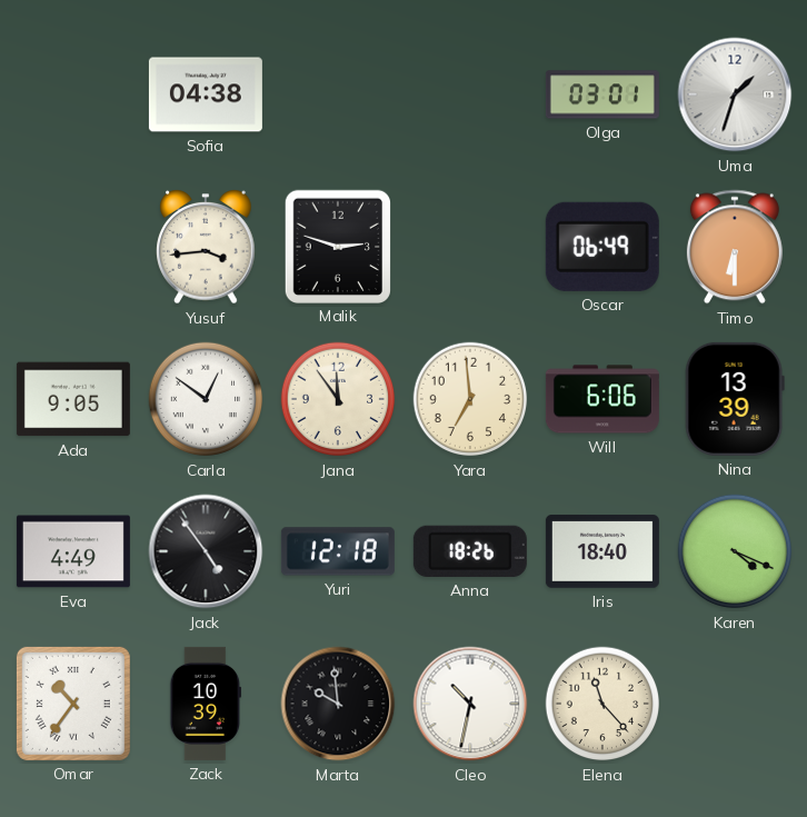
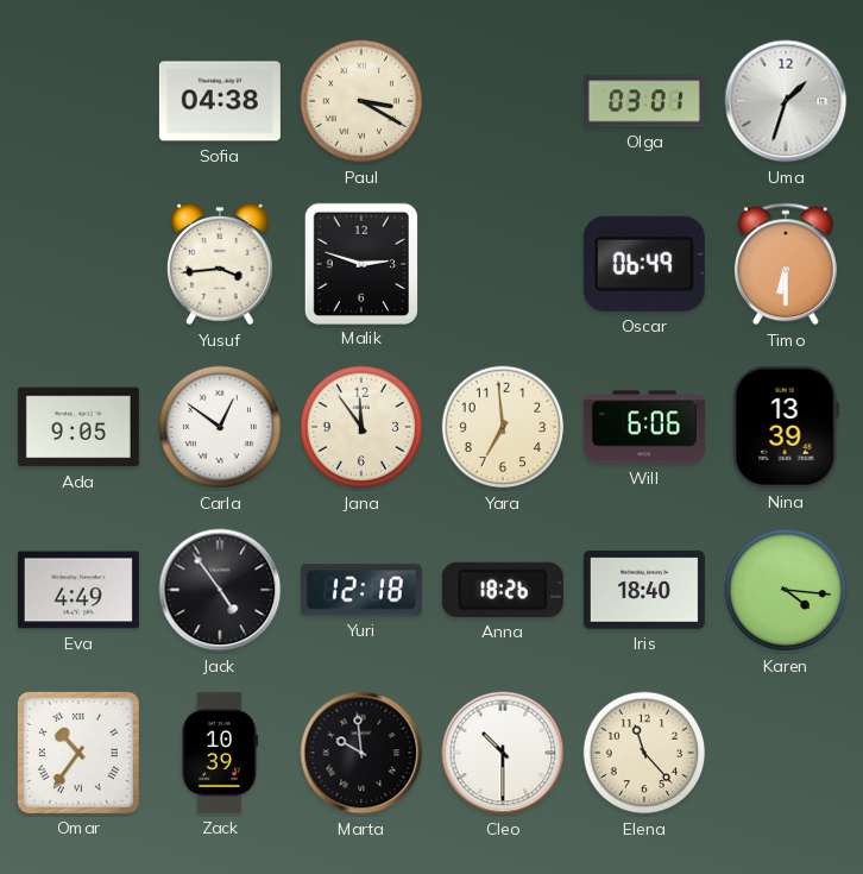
Paul: none -> 3:20
Karen: 4:19 -> 4:16
Cleo: 10:32 -> 10:30
